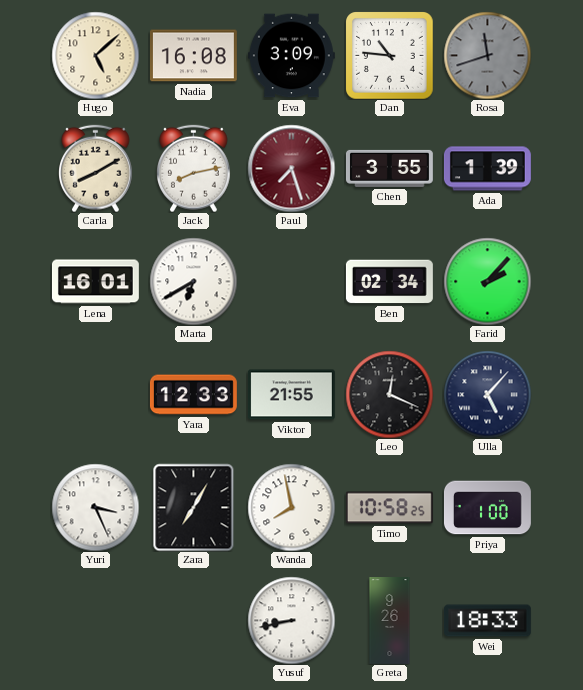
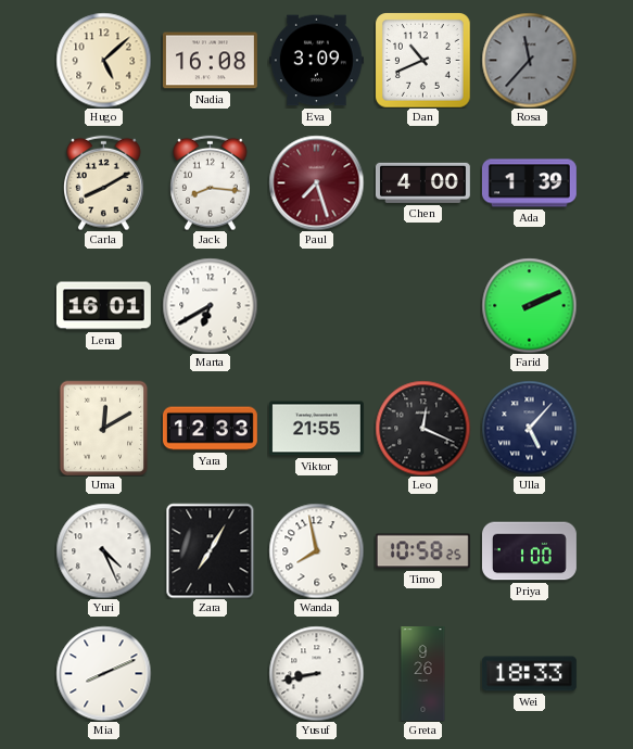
Dan: 10:46 -> 10:41
Rosa: 11:42 -> 11:37
Jack: 8:13 -> 8:16
Chen: 3:55 -> 4:00
Ben: 02:34 -> none
Farid: 2:07 -> 2:11
Uma: none -> 12:10
Yuri: 3:26 -> 4:26
Mia: none -> 8:11
